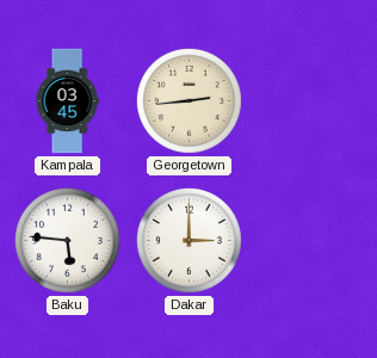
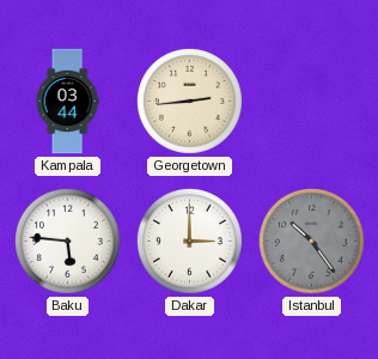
Kampala: 03:45 -> 03:44
Istanbul: none -> 10:24
